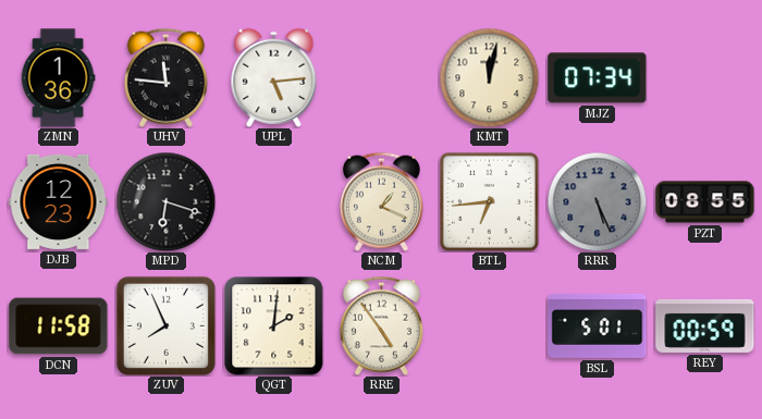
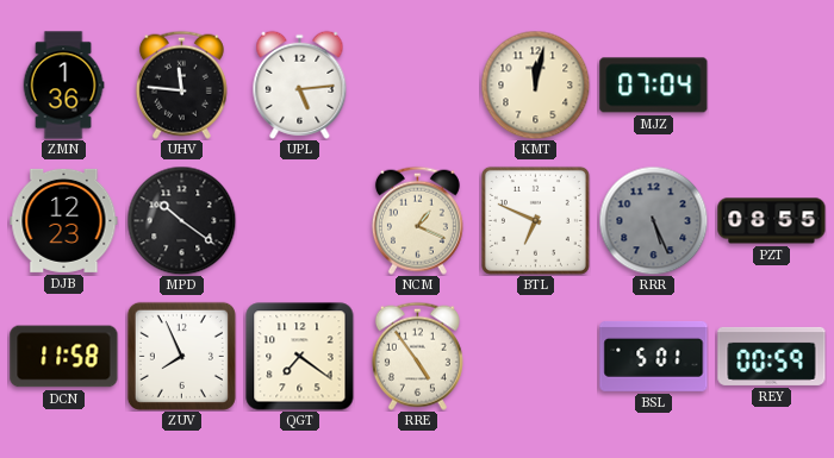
MJZ: 07:34 -> 07:04
MPD: 6:18 -> 10:21
BTL: 6:44 -> 6:49
QGT: 2:01 -> 7:21
